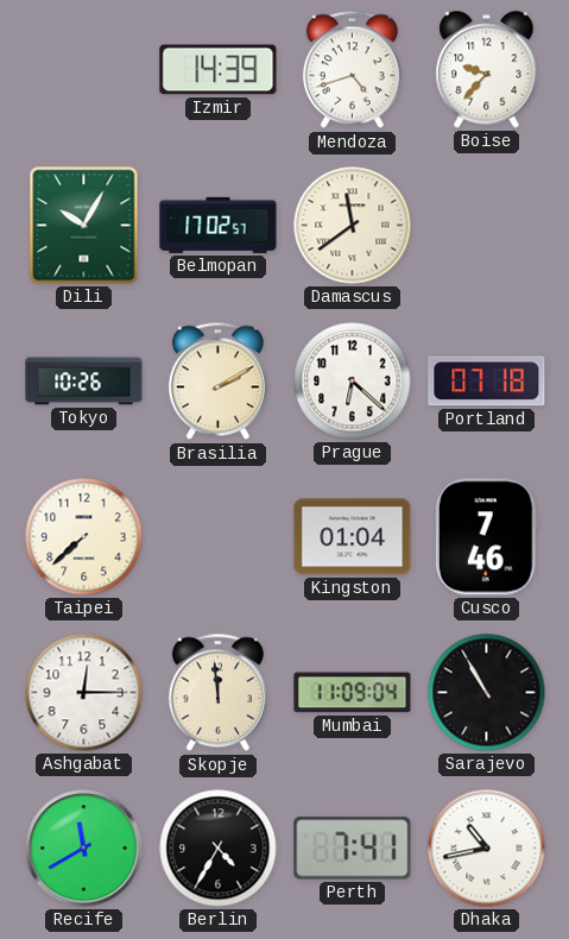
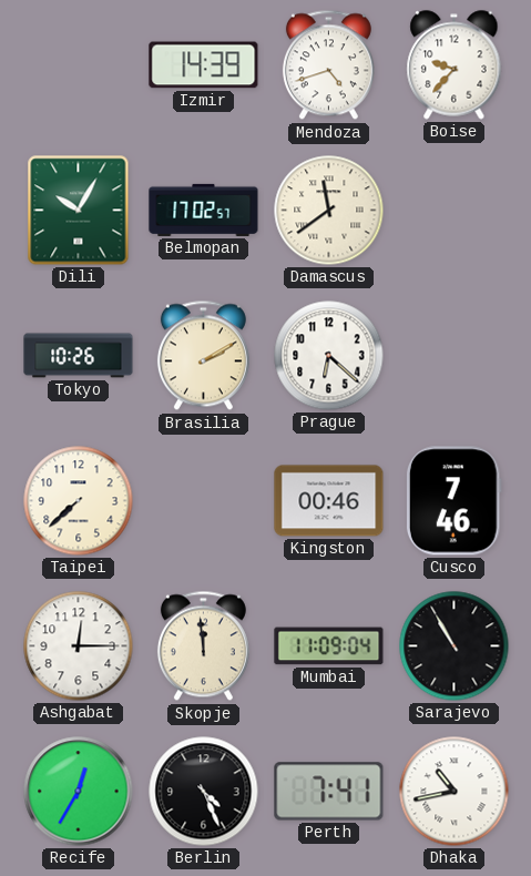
Portland: 07:18 -> none
Kingston: 01:04 -> 00:46
Recife: 11:40 -> 12:35
Berlin: 4:35 -> 4:26
